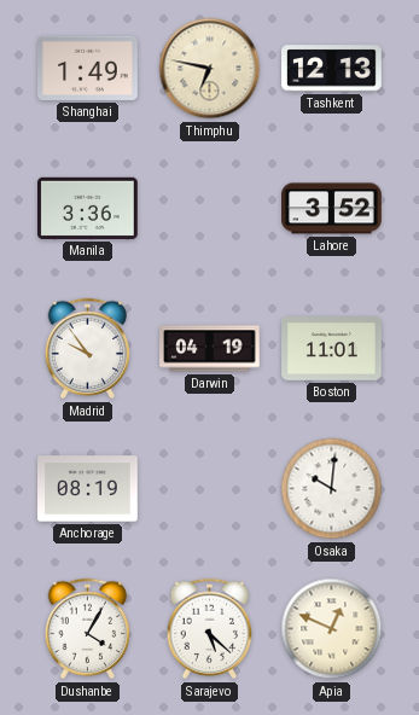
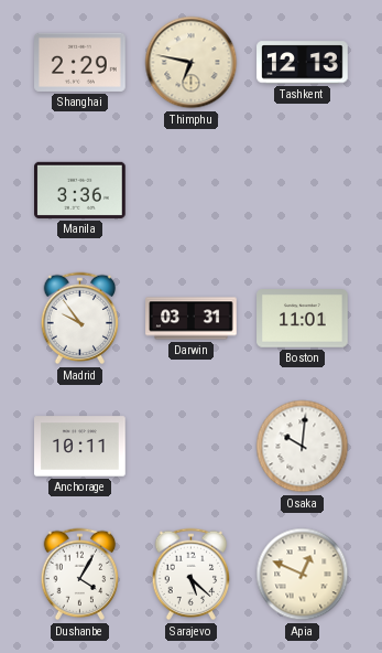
Shanghai: 1:49 -> 2:29
Lahore: 3:52 -> none
Darwin: 04:19 -> 03:31
Anchorage: 08:19 -> 10:11
